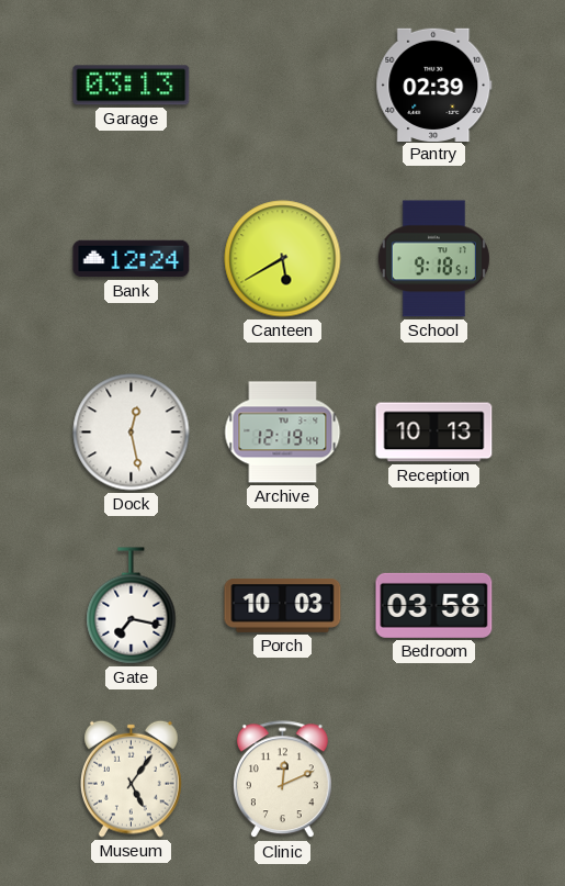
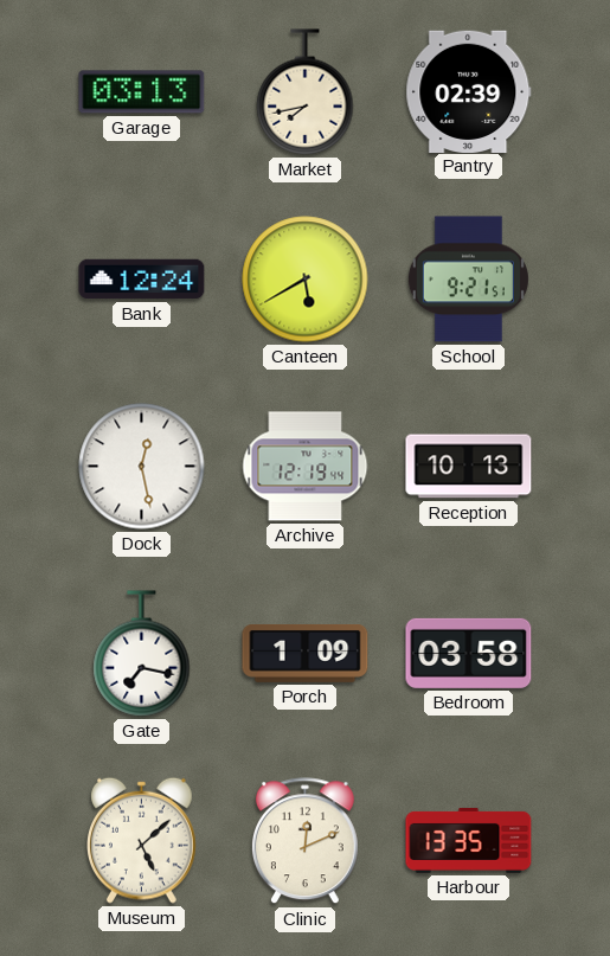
Market: none -> 7:43
School: 9:18 -> 9:21
Porch: 10:03 -> 1:09
Museum: 5:06 -> 5:08
Harbour: none -> 13:35
